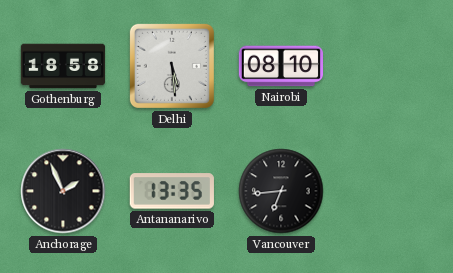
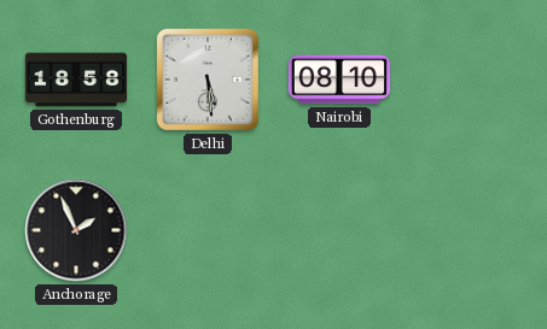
Antananarivo: 13:35 -> none
Vancouver: 6:44 -> none
